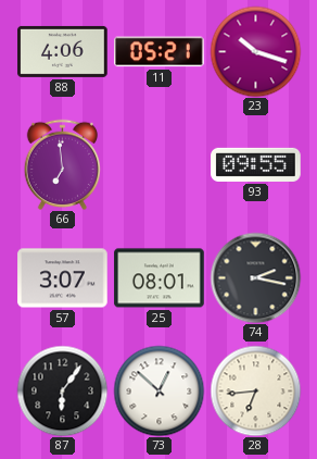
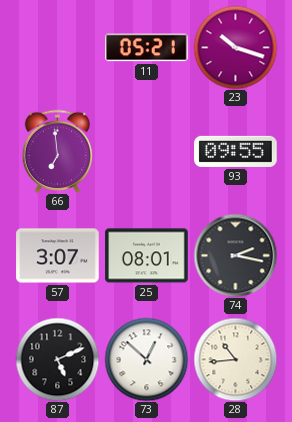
88: 4:06 -> none
87: 6:06 -> 5:11
28: 6:44 -> 10:44
